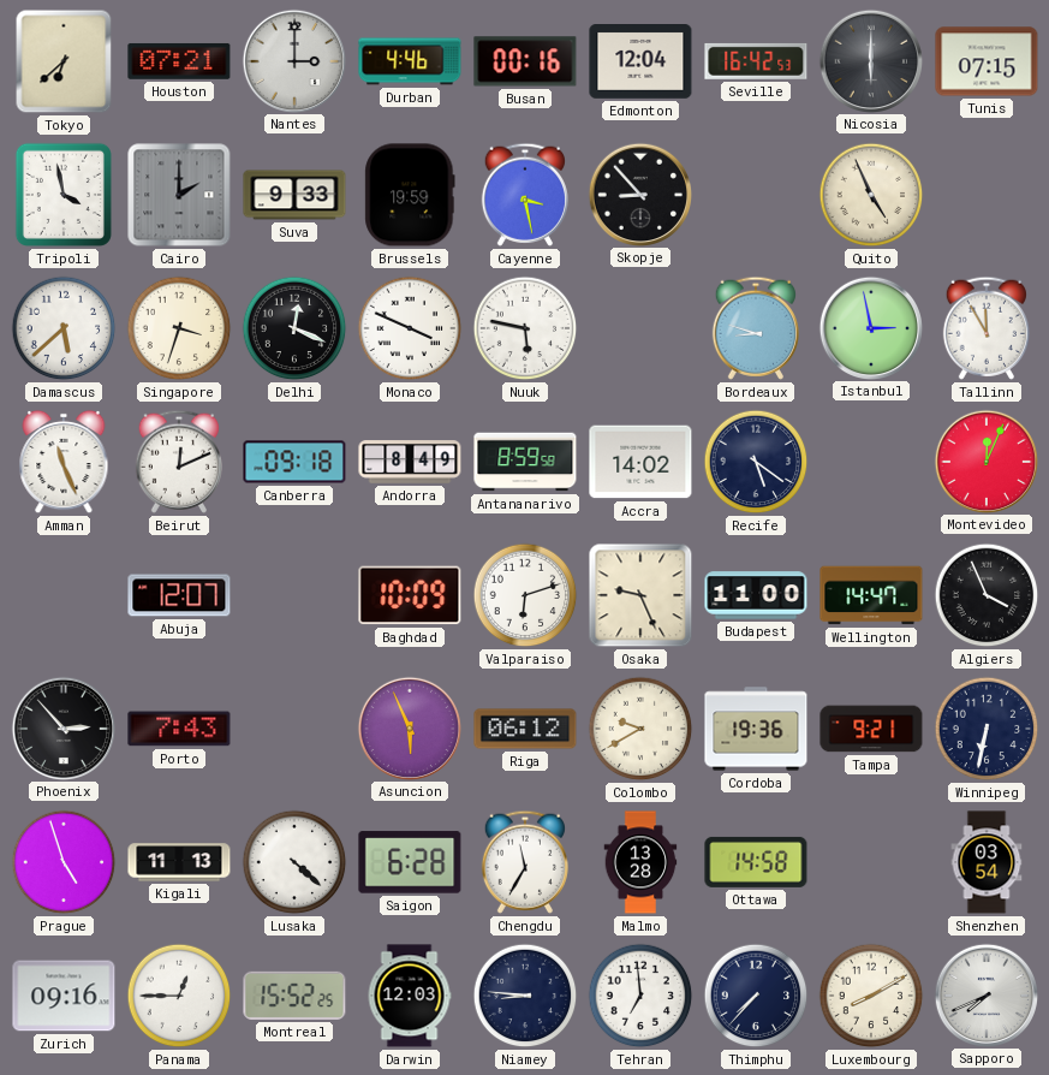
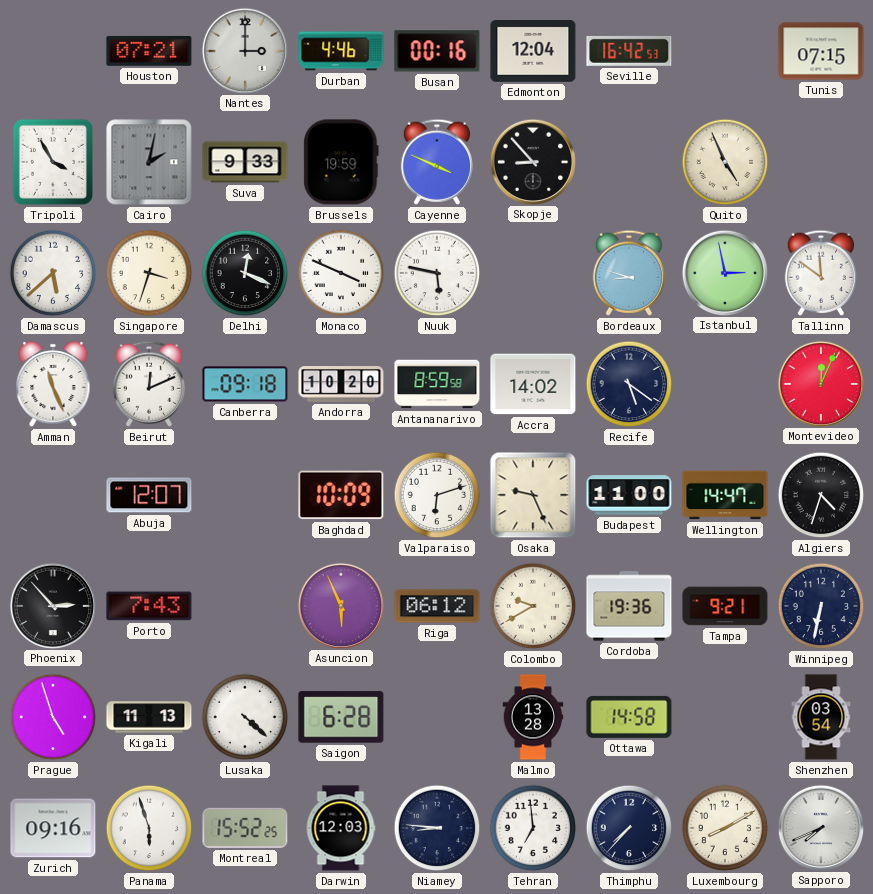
Tokyo: 6:38 -> none
Nicosia: 6:00 -> none
Tripoli: 3:58 -> 3:55
Cairo: 2:00 -> 2:02
Cayenne: 3:28 -> 3:49
Tallinn: 11:55 -> 11:51
Andorra: 8:49 -> 10:20
Algiers: 3:56 -> 4:33
Chengdu: 11:35 -> none
Panama: 12:45 -> 5:57
